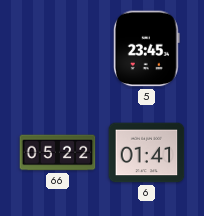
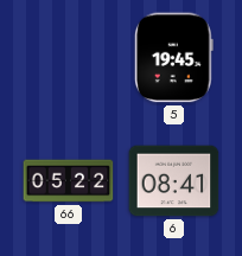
5: 23:45 -> 19:45
6: 01:41 -> 08:41
